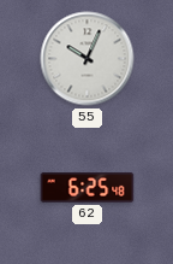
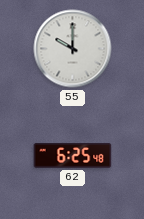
55: 10:04 -> 10:00
